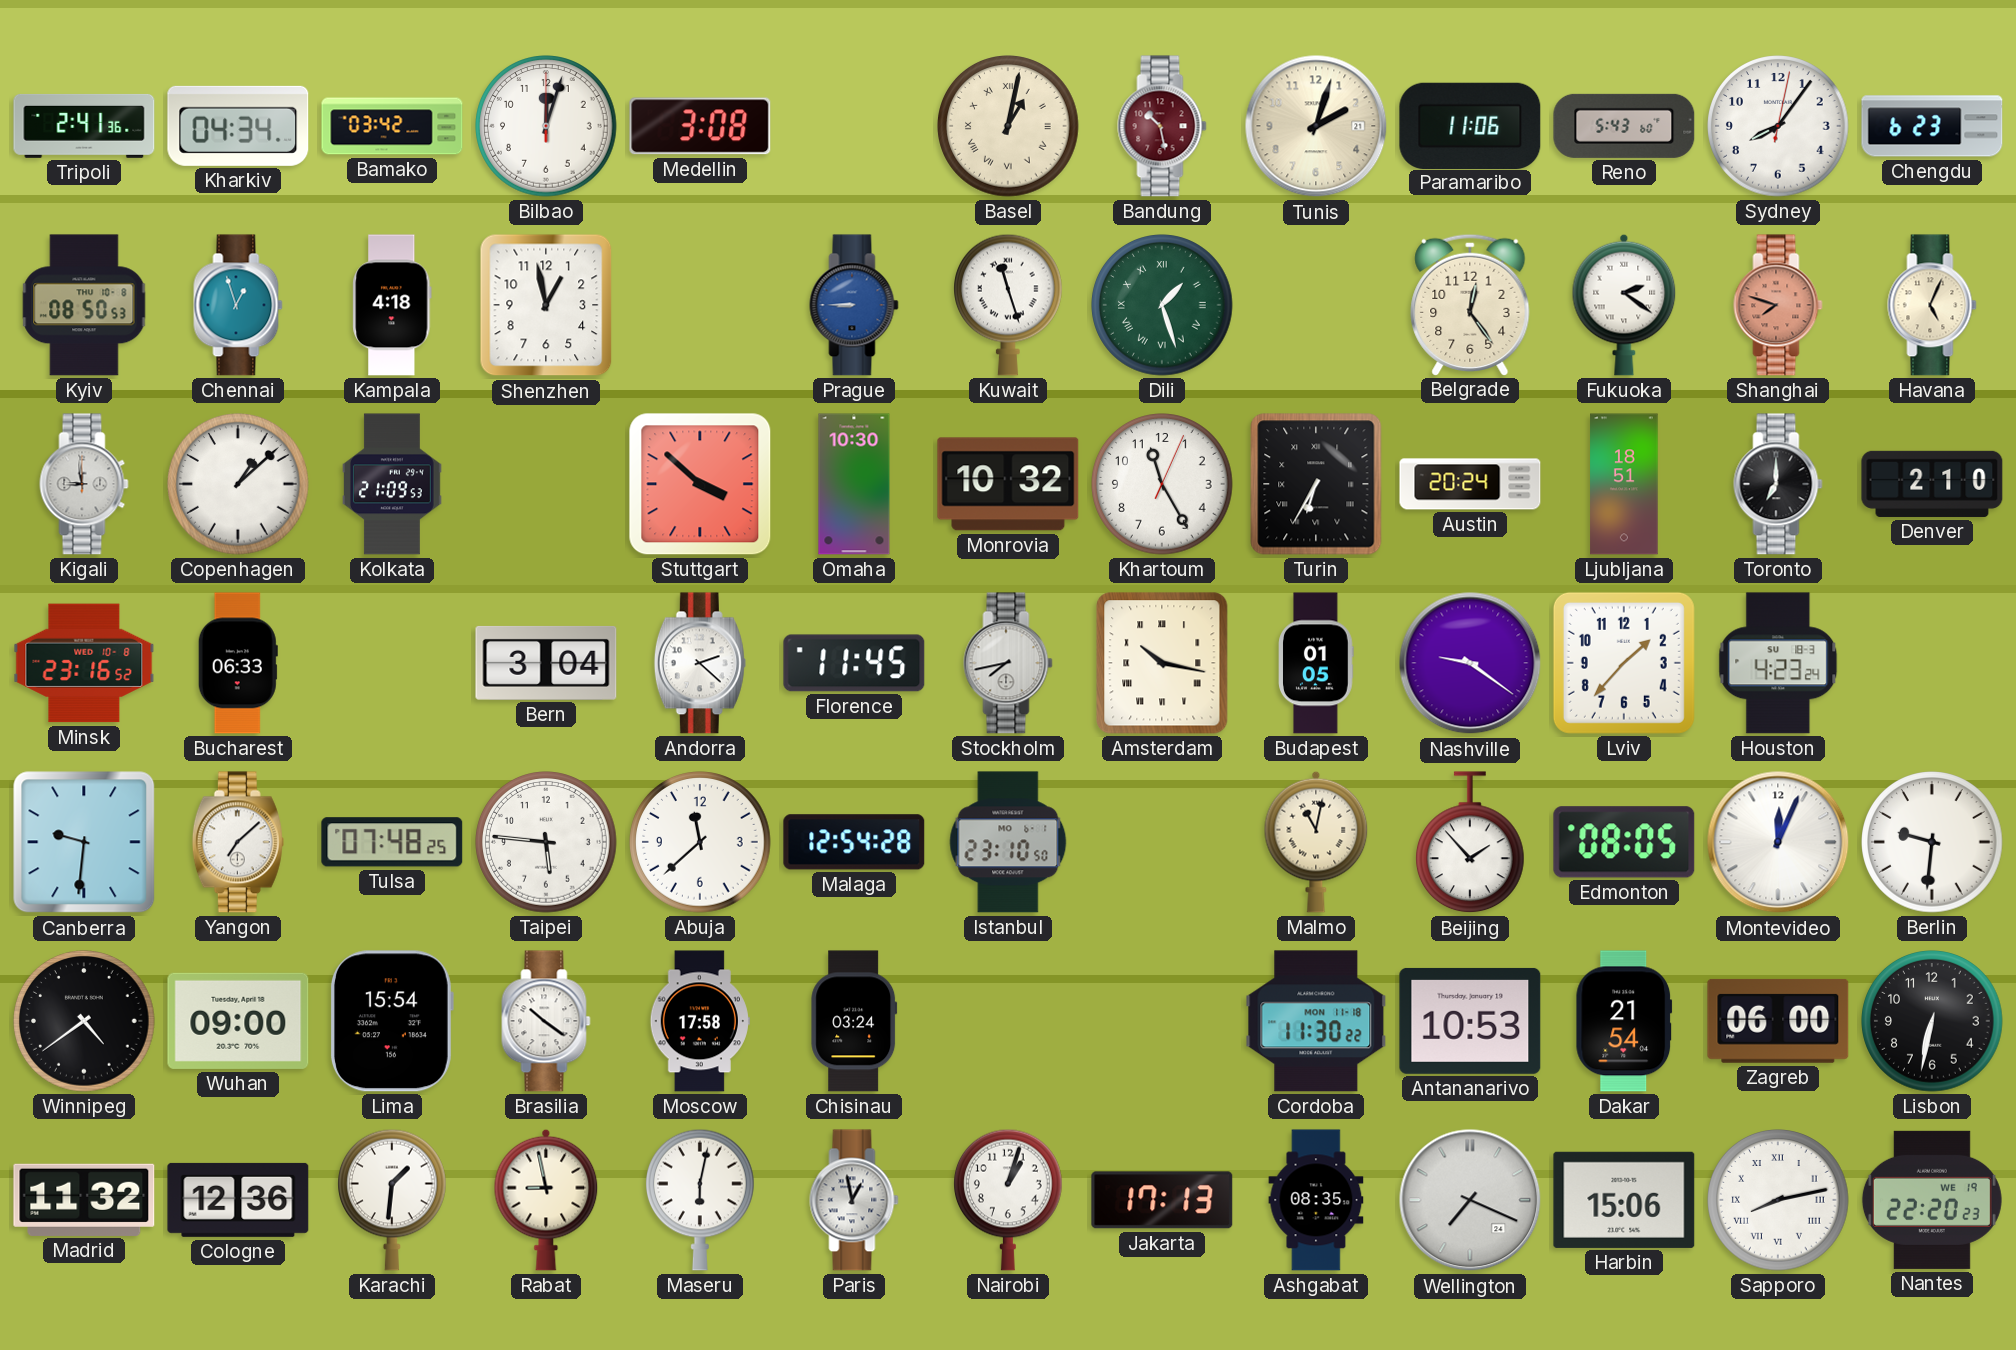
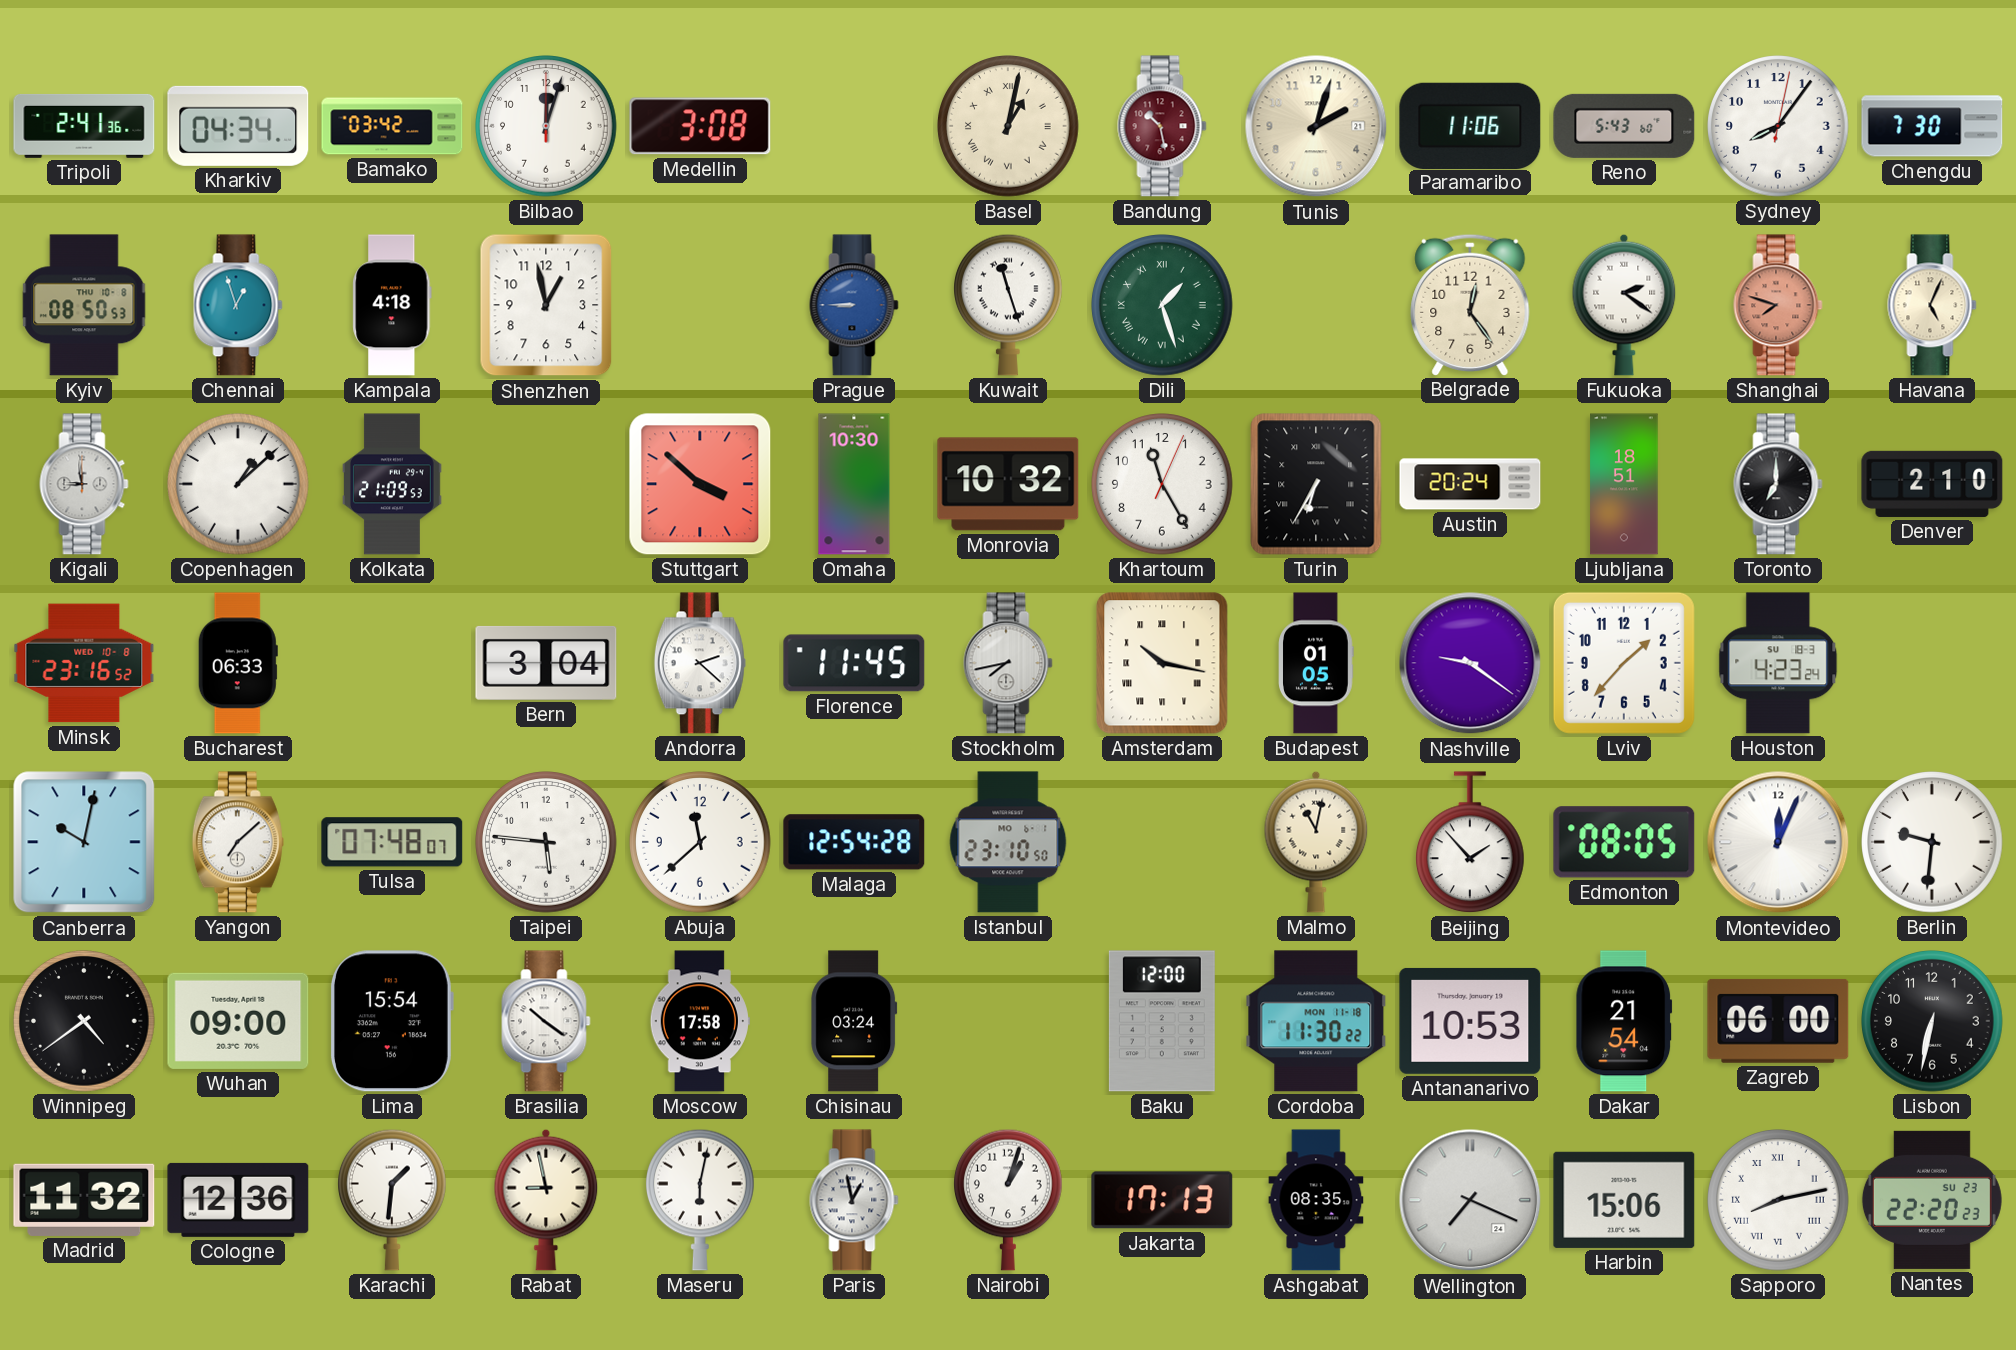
Chengdu: 6:23 -> 7:30
Canberra: 9:31 -> 10:02
Tulsa: 07:48:25 -> 07:48:07
Baku: none -> 12:00
Nantes date: WE 19 -> SU 23
